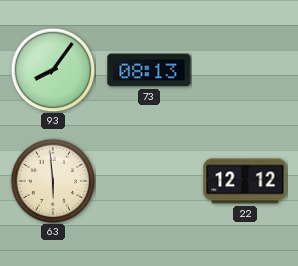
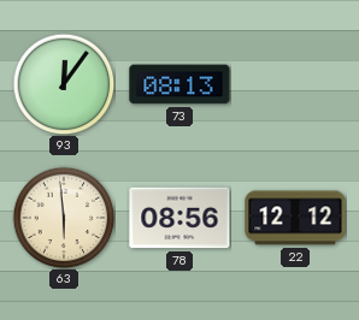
93: 8:06 -> 12:06
78: none -> 08:56
